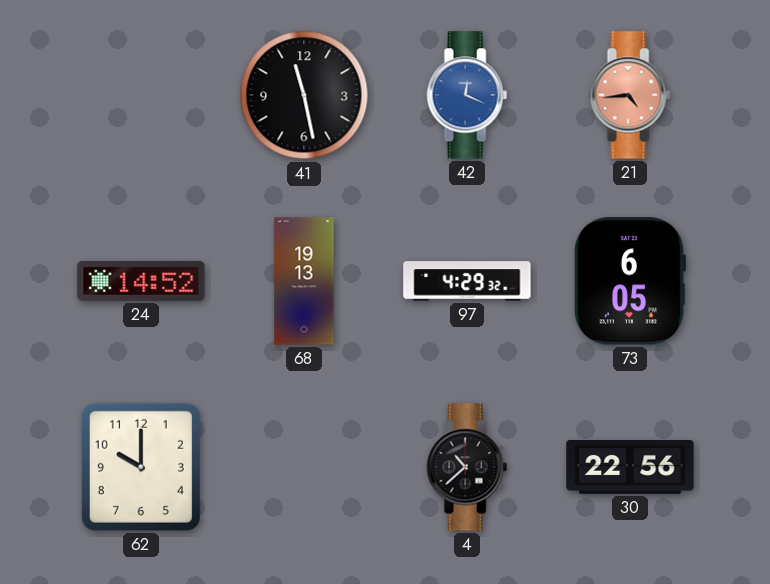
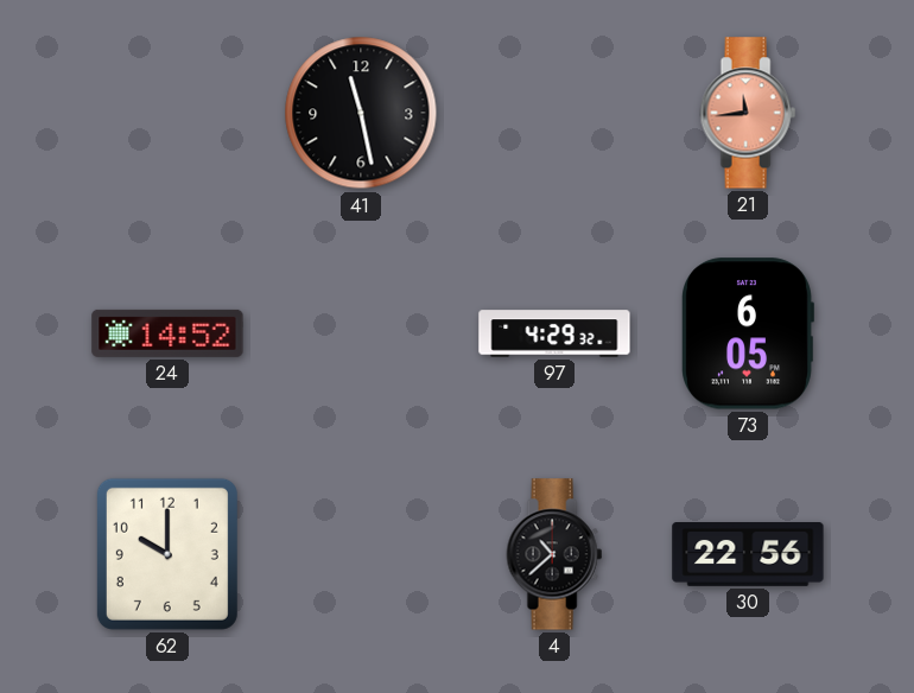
42: 12:19 -> none
21: 4:44 -> 11:44
68: 19:13 -> none
